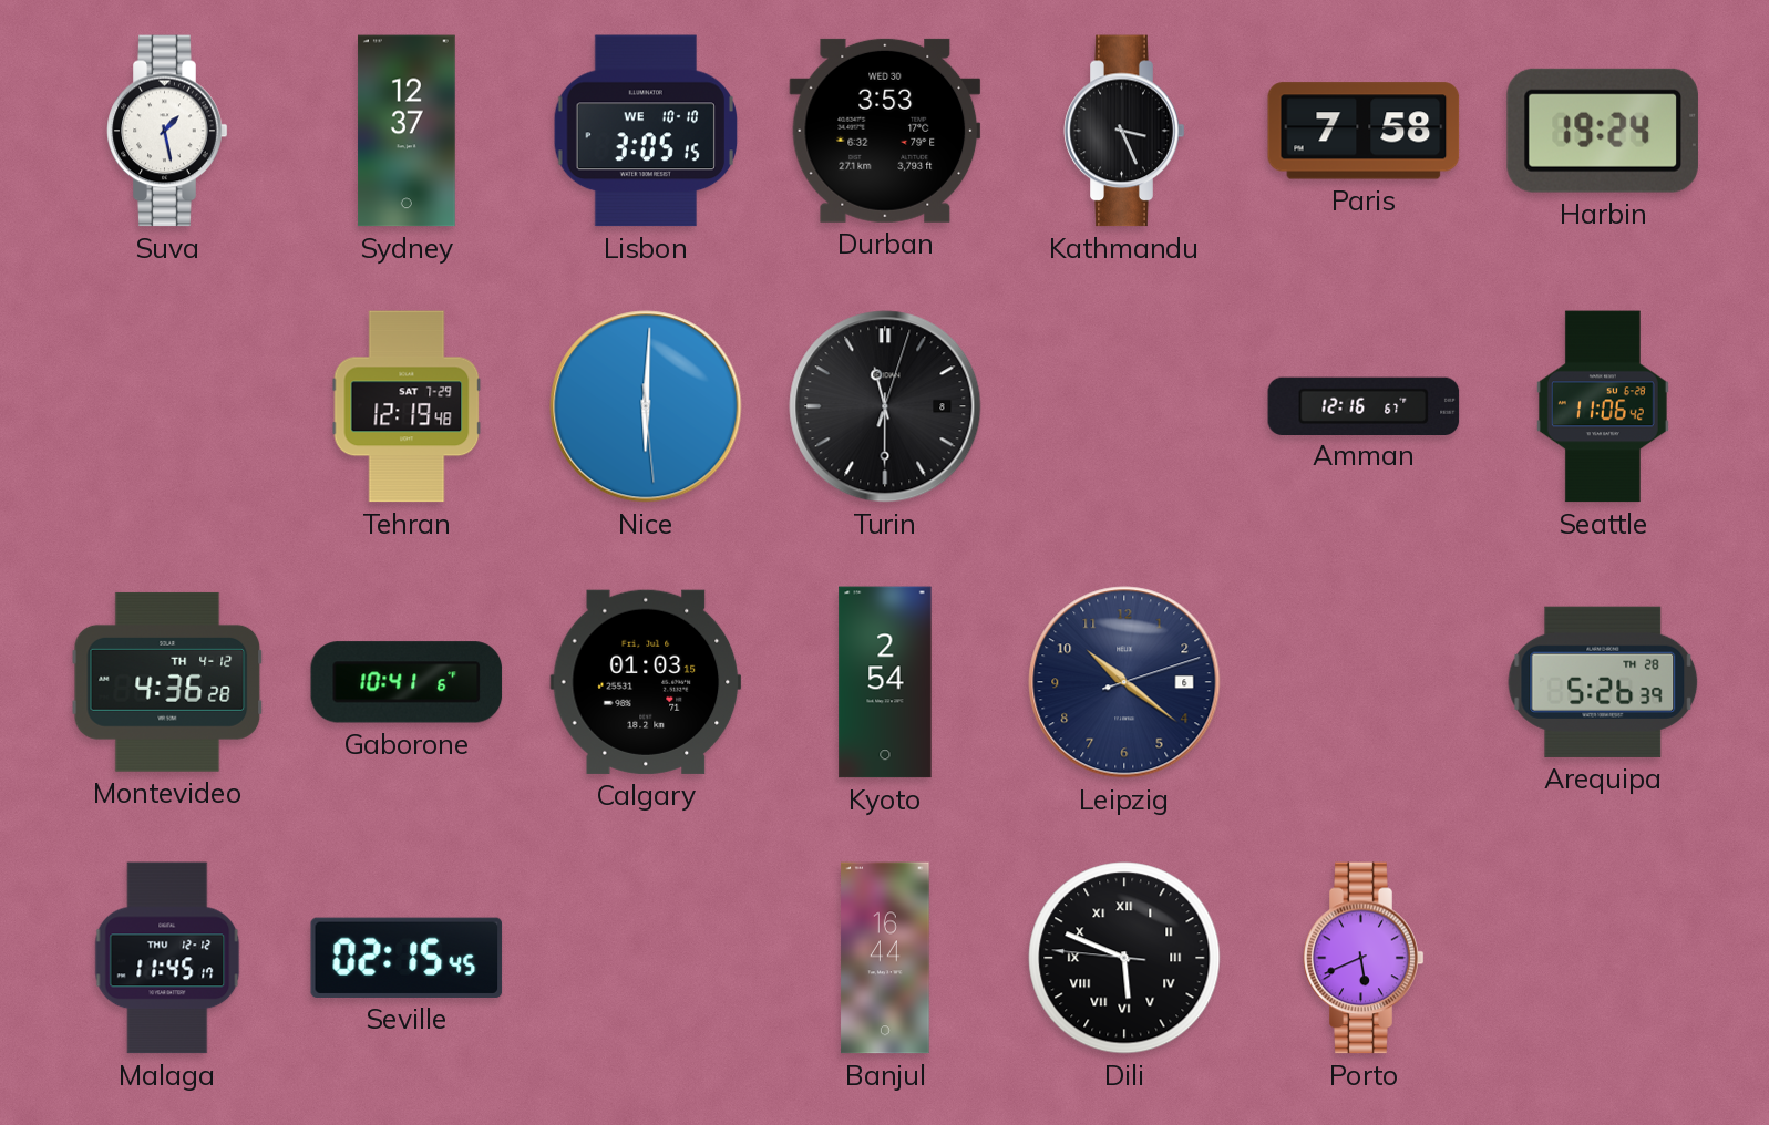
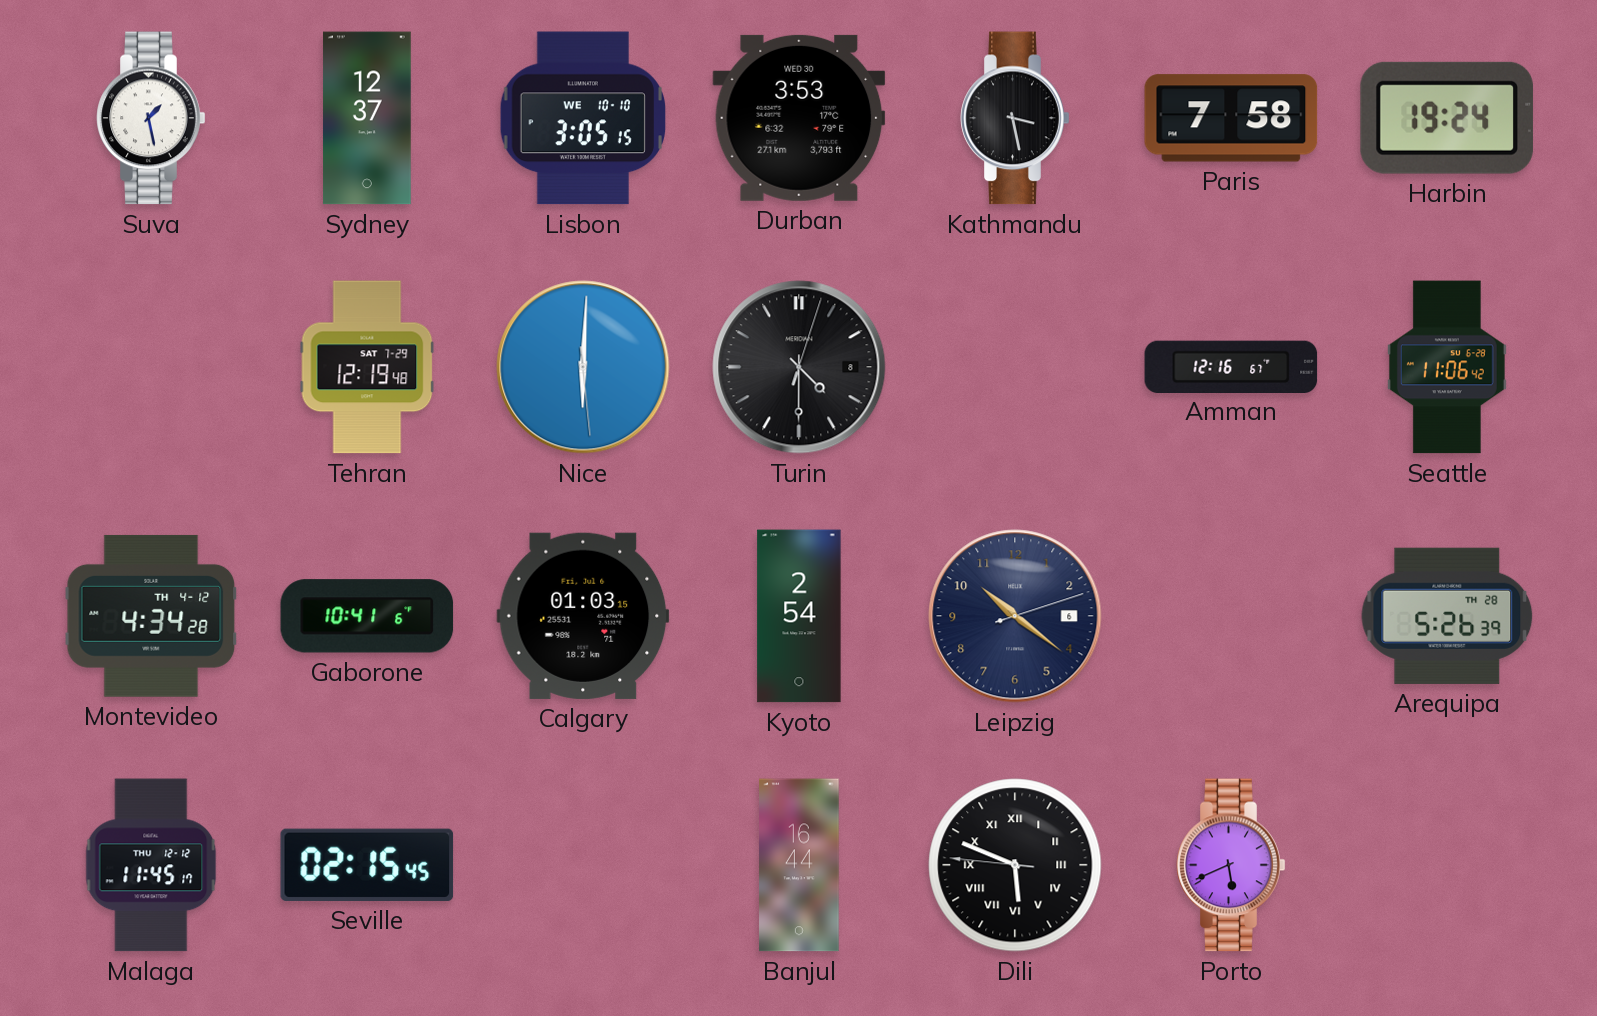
Kathmandu: 3:26 -> 3:28
Turin: 11:30 -> 4:30
Montevideo: 4:36 -> 4:34
